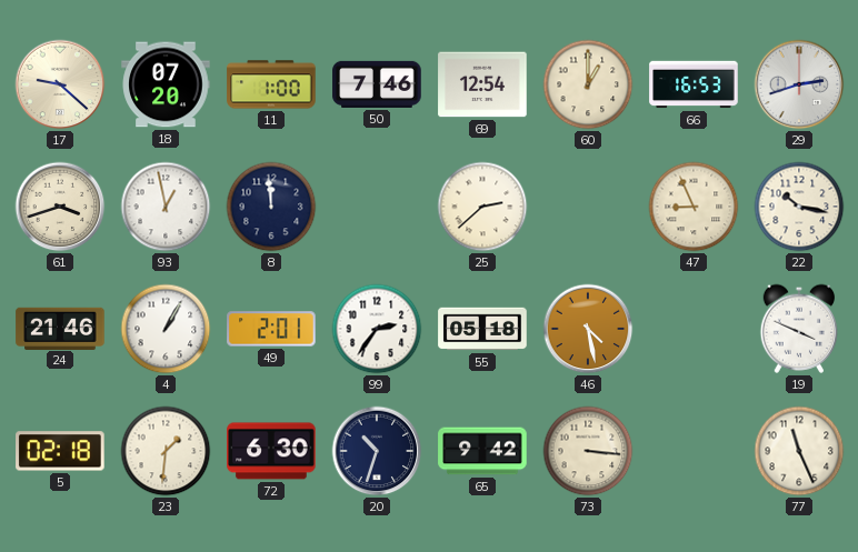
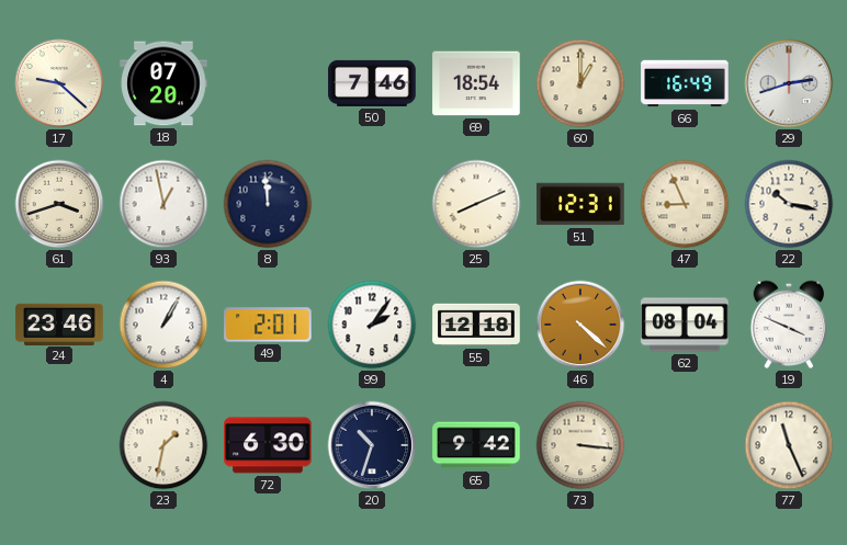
11: 1:00 -> none
69: 12:54 -> 18:54
66: 16:53 -> 16:49
25: 2:38 -> 8:11
51: none -> 12:31
24: 21:46 -> 23:46
99: 2:36 -> 2:06
55: 05:18 -> 12:18
46: 4:28 -> 4:22
62: none -> 08:04
5: 02:18 -> none
23: 1:31 -> 1:32
